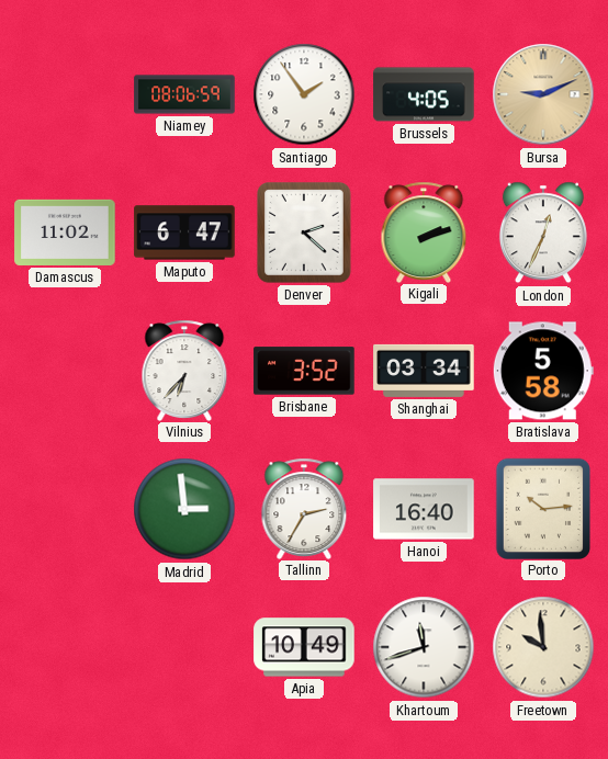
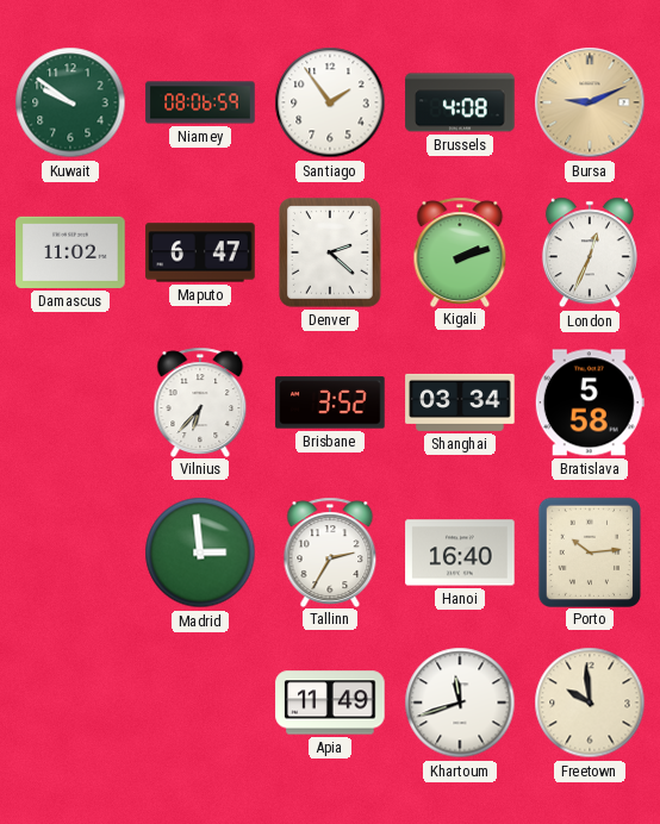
Kuwait: none -> 9:51
Brussels: 4:05 -> 4:08
Apia: 10:49 -> 11:49
